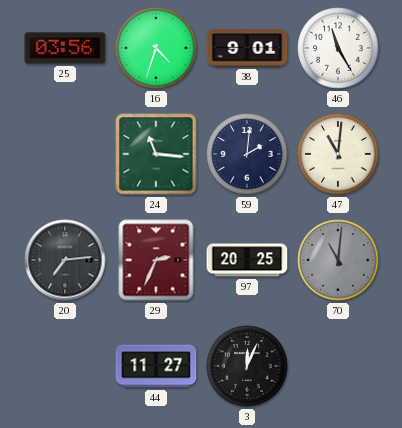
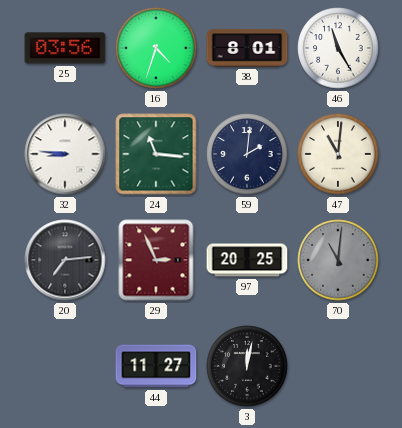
38: 9:01 -> 8:01
32: none -> 8:46
29: 2:34 -> 2:56
3: 12:04 -> 12:02
